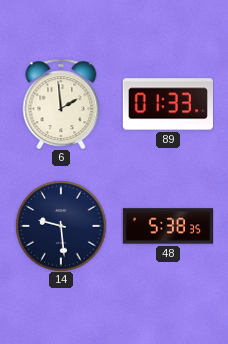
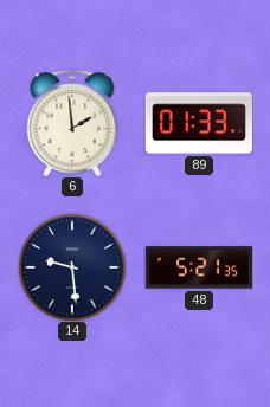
48: 5:38 -> 5:21
